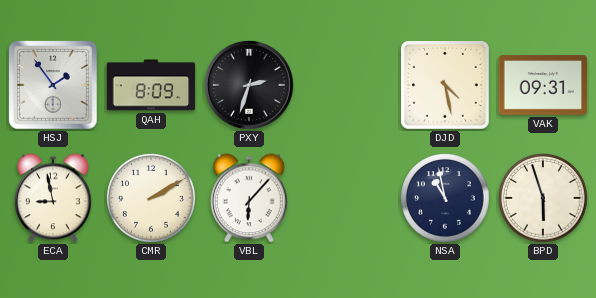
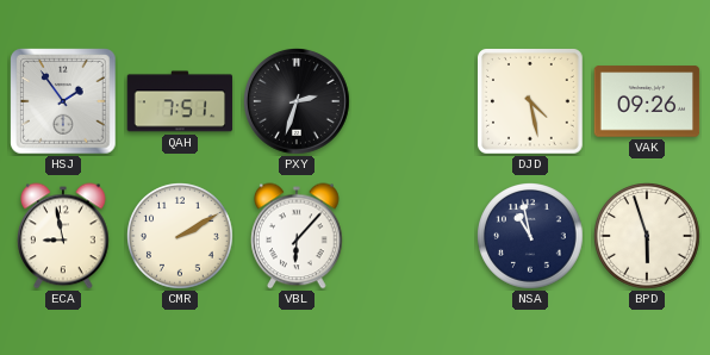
QAH: 8:09 -> 7:51
VAK: 09:31 -> 09:26
